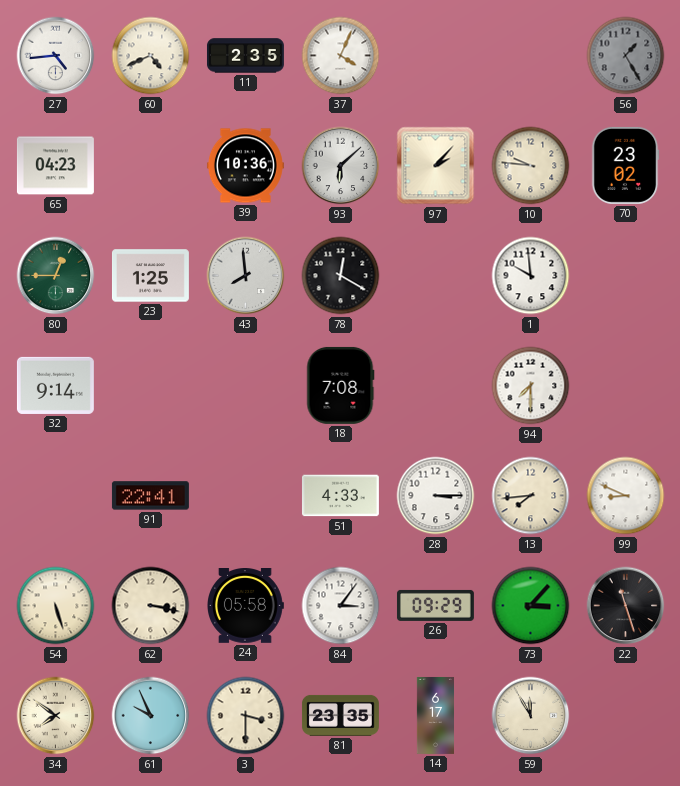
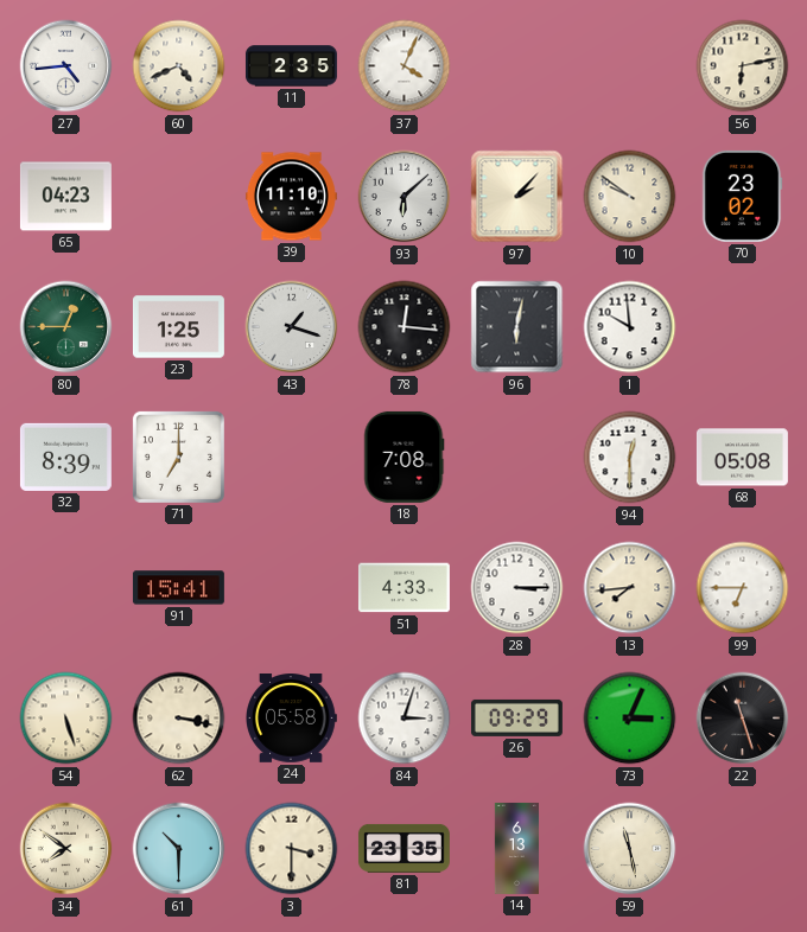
56: 1:25 -> 6:13
56 dial: grey -> cream
39: 10:36 -> 11:10
10: 9:46 -> 9:51
43: 7:59 -> 1:18
78: 12:20 -> 12:16
96: none -> 6:02
32: 9:14 -> 8:39
71: none -> 7:00
94: 7:30 -> 12:30
68: none -> 05:08
91: 22:41 -> 15:41
99: 8:49 -> 6:45
84: 3:06 -> 3:03
73: 3:07 -> 3:04
61: 9:56 -> 10:30
14: 6:17 -> 6:13
59: 11:55 -> 11:28
